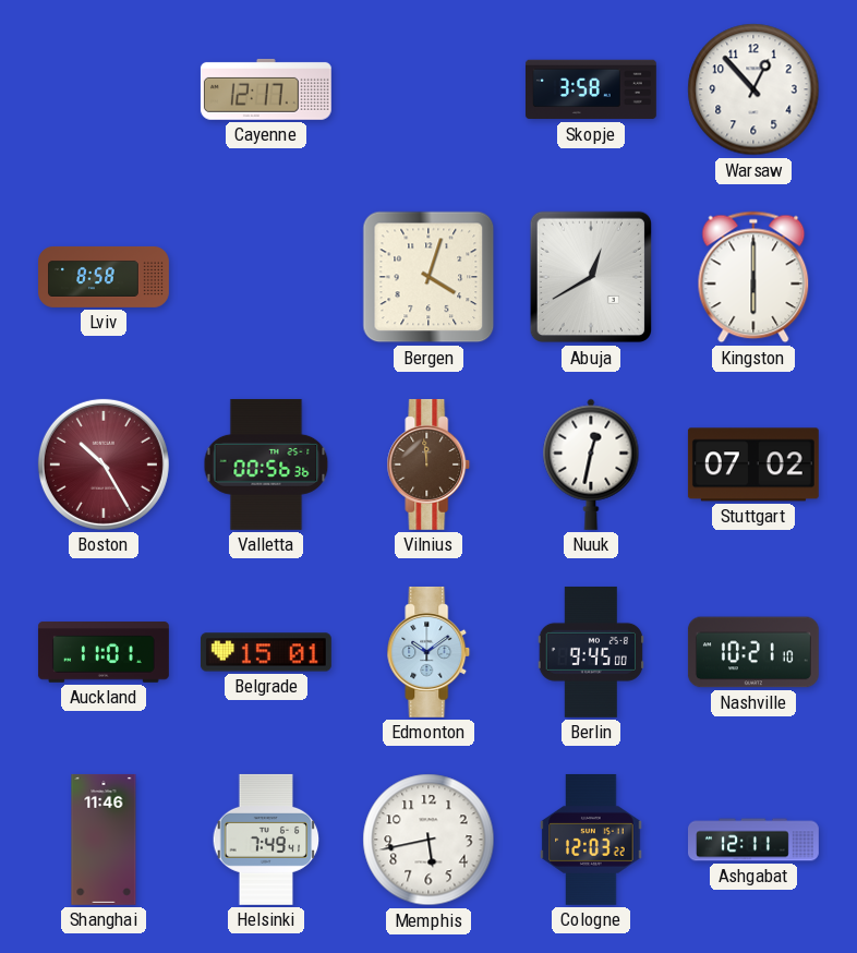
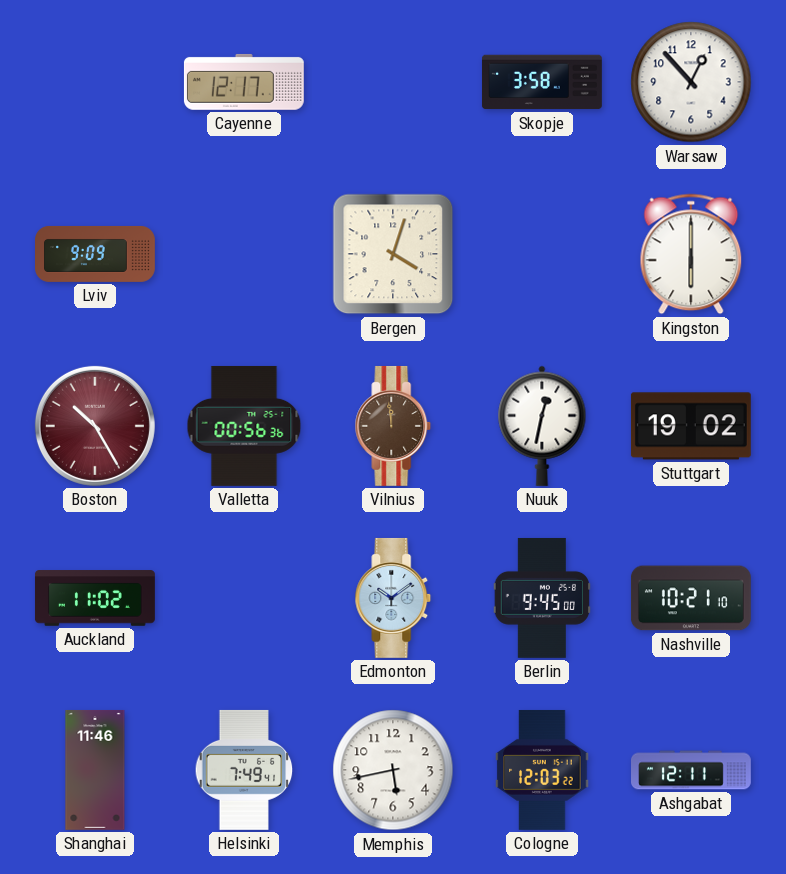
Lviv: 8:58 -> 9:09
Abuja: 12:40 -> none
Stuttgart: 07:02 -> 19:02
Auckland: 11:01 -> 11:02
Belgrade: 15:01 -> none
